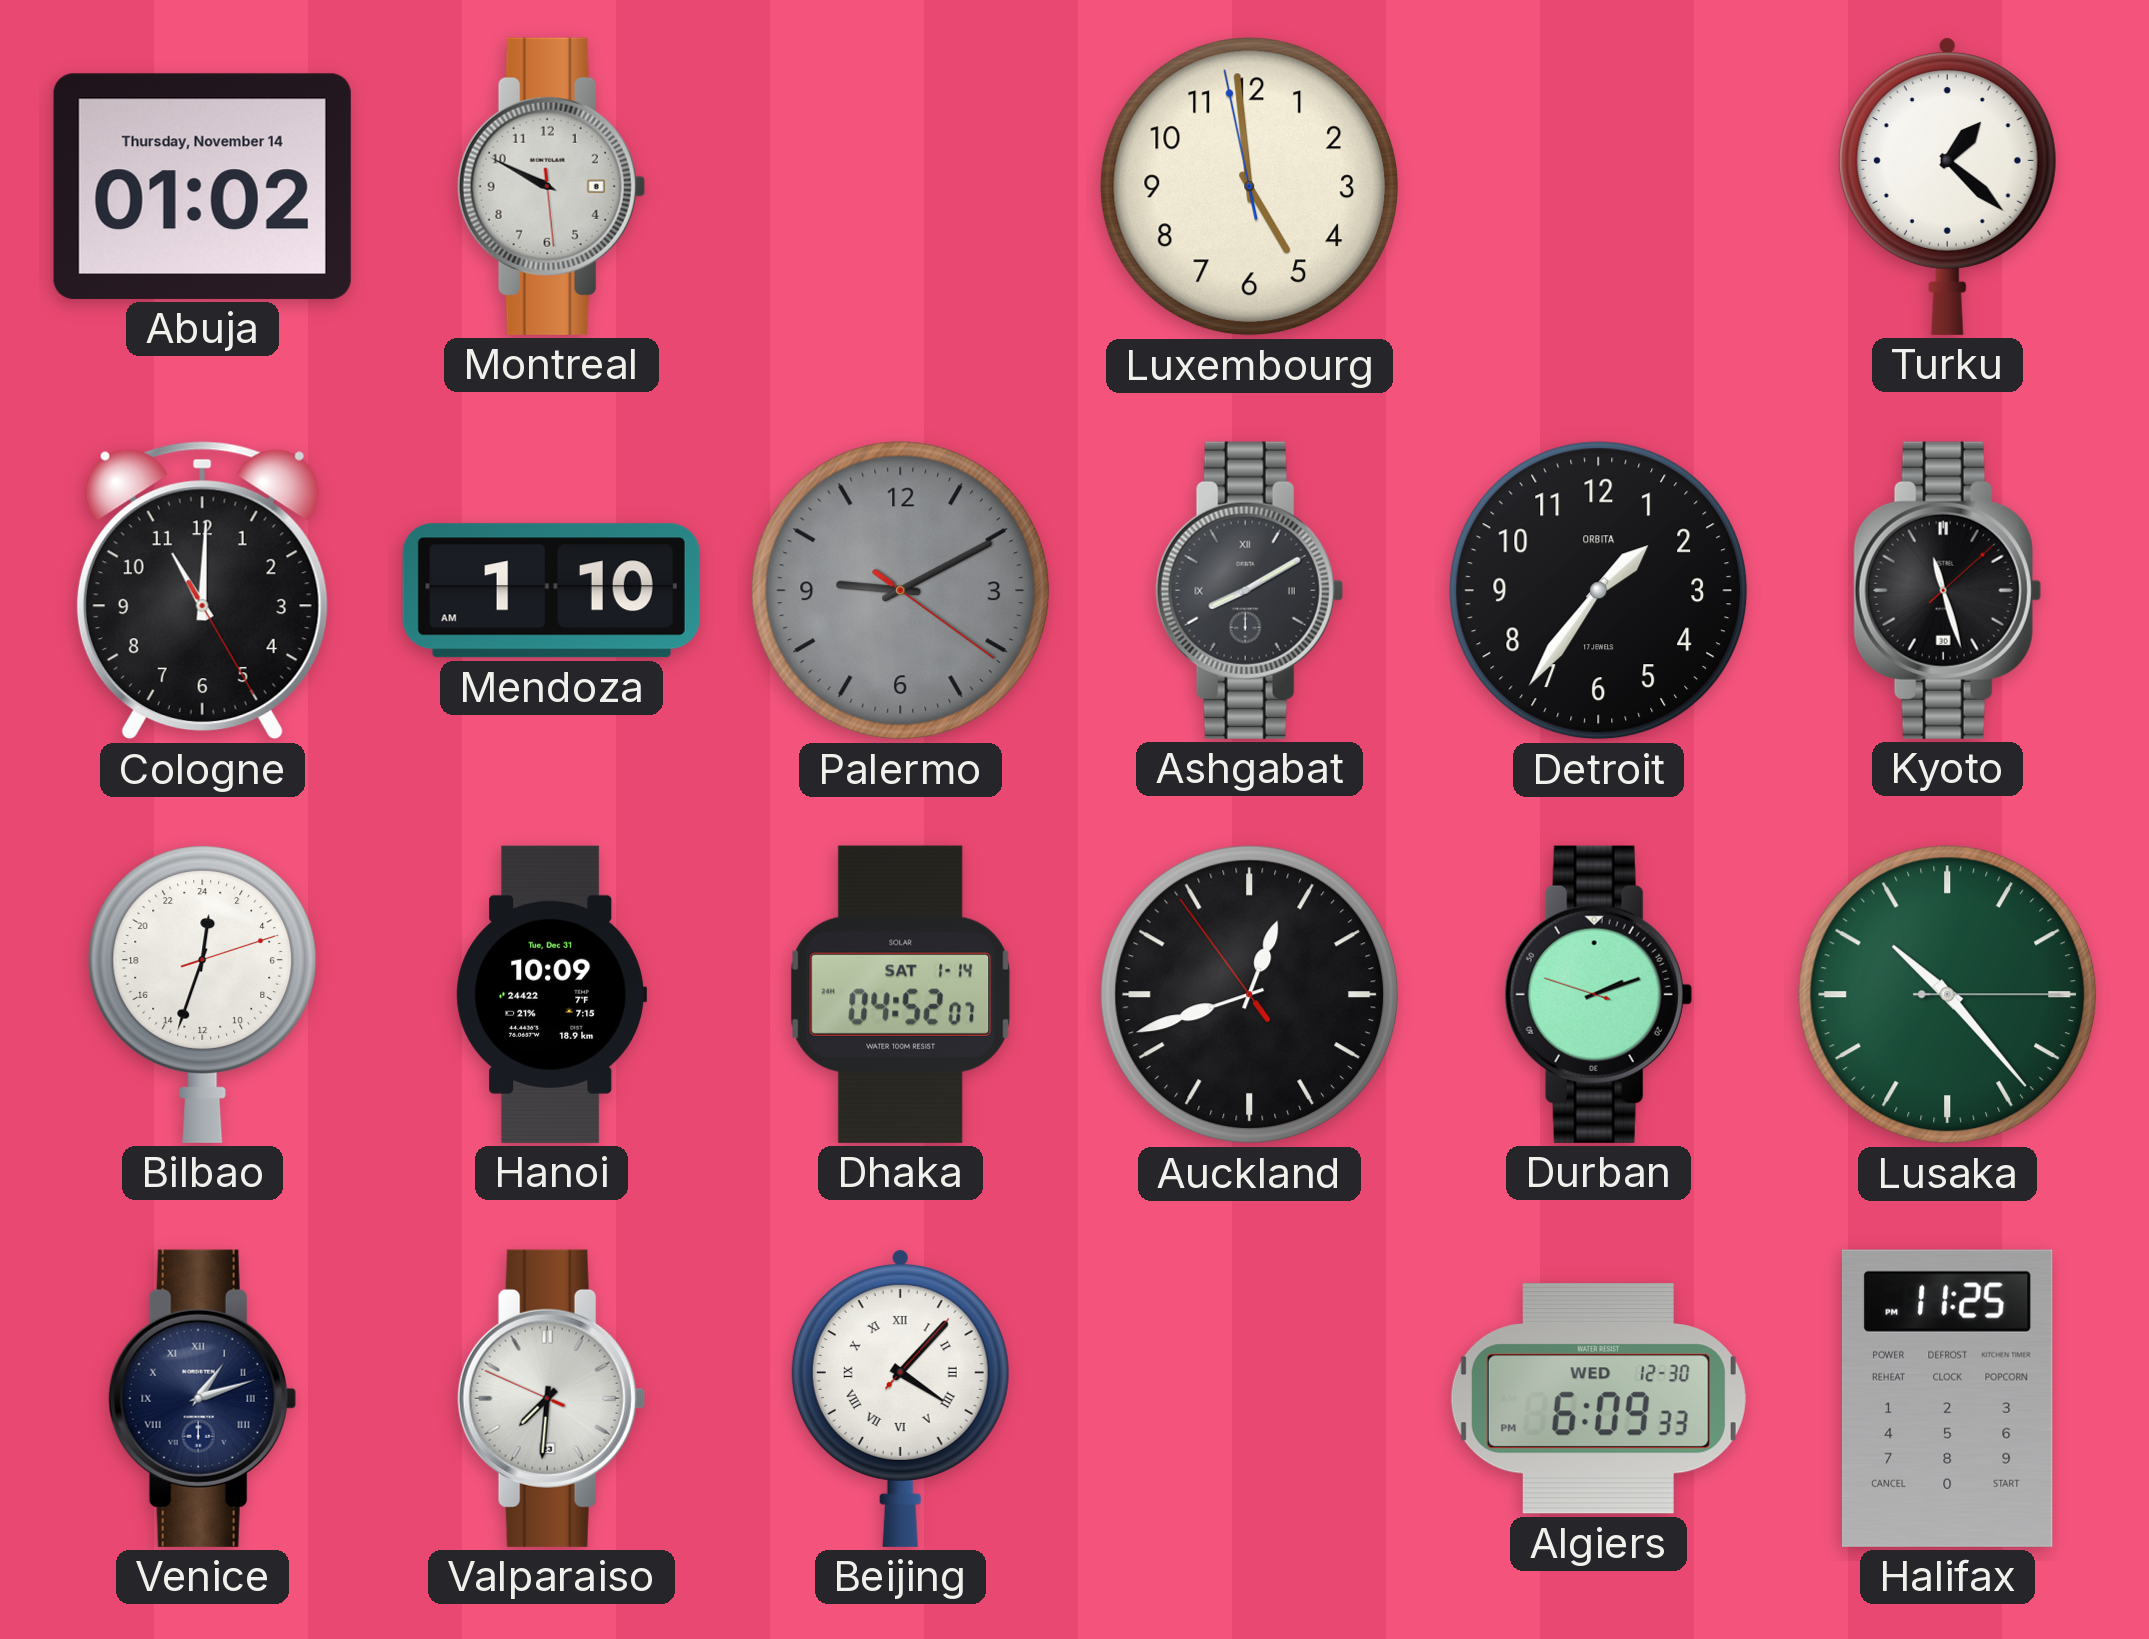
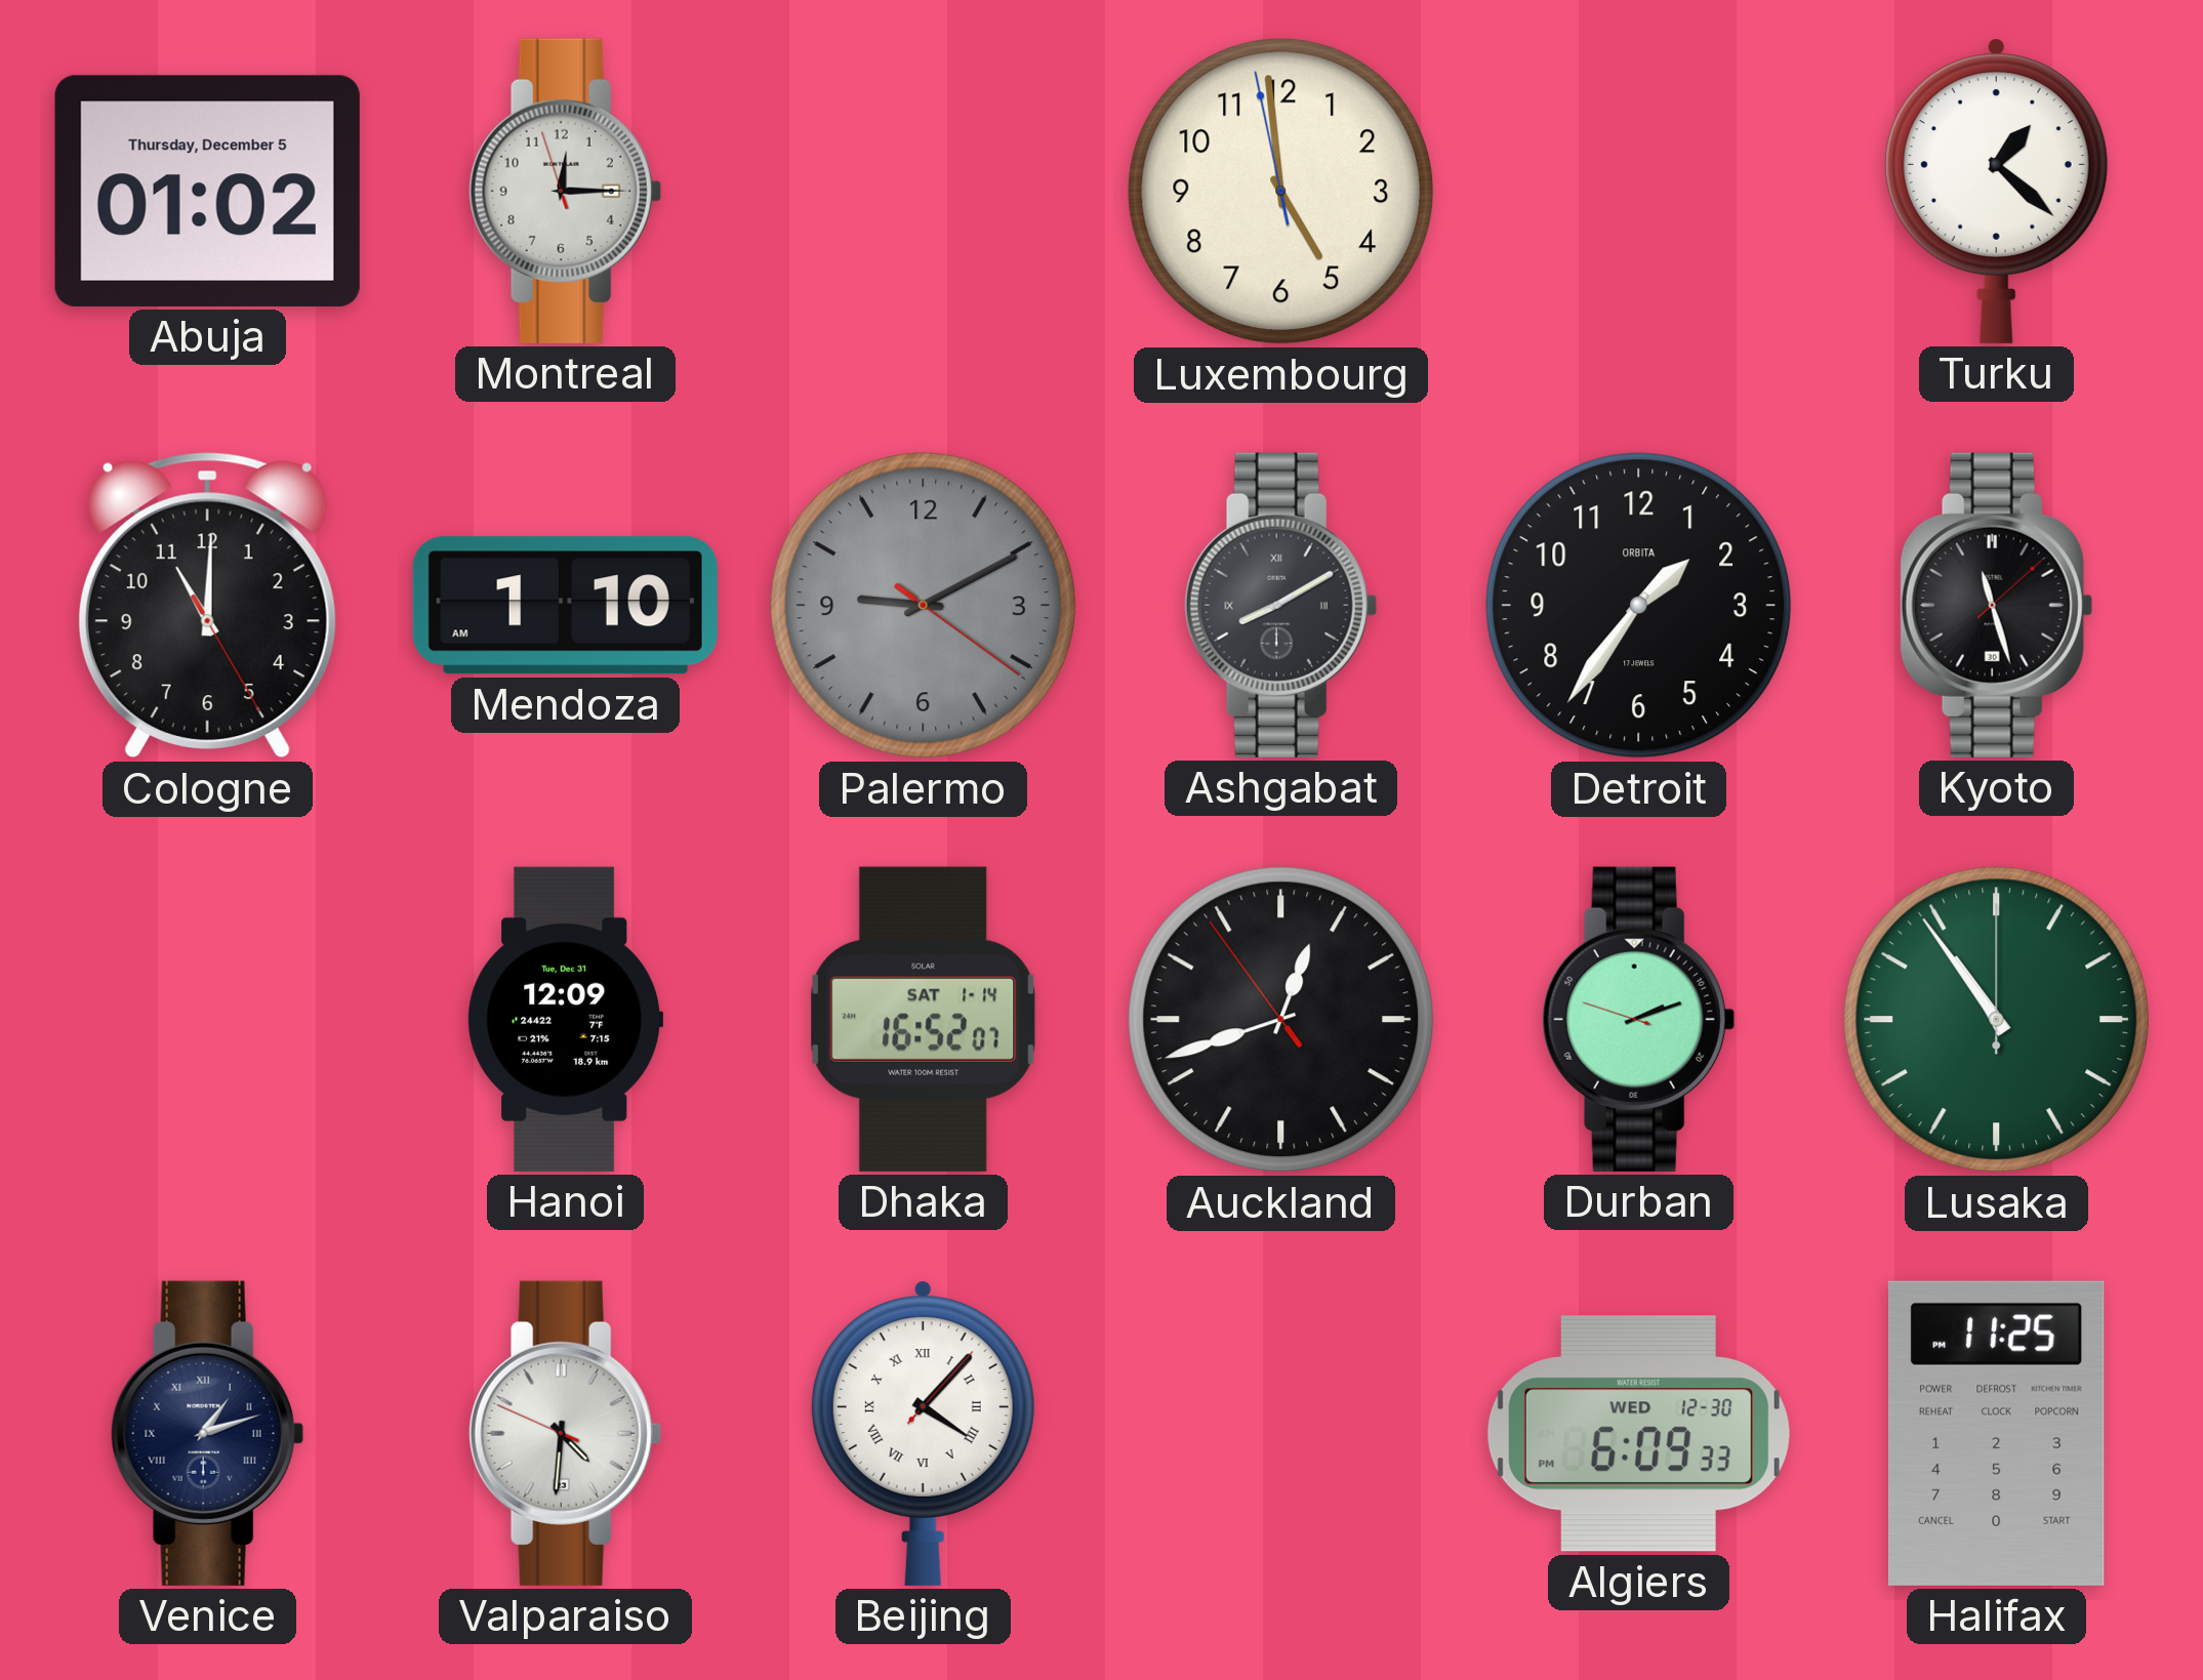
Abuja date: Thursday, November 14 -> Thursday, December 5
Montreal: 9:49 -> 12:14
Bilbao: 0:33 -> none
Hanoi: 10:09 -> 12:09
Dhaka: 04:52 -> 16:52
Lusaka: 10:23 -> 10:54
Valparaiso: 7:30 -> 4:30
